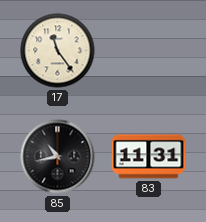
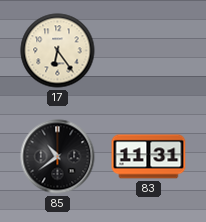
17: 11:24 -> 6:24
85: 10:43 -> 10:39
